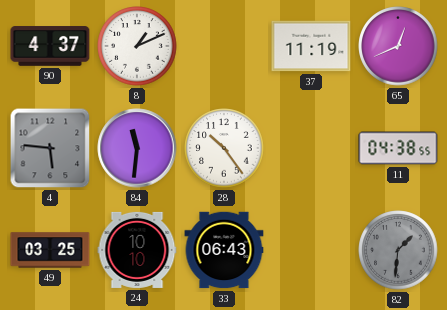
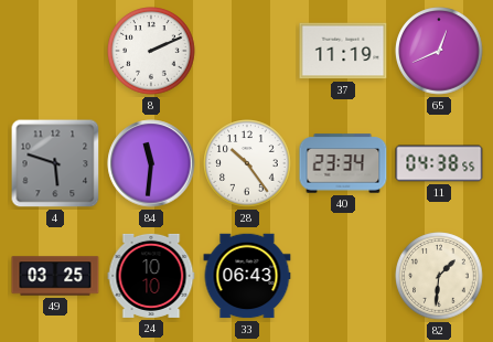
90: 4:37 -> none
8: 1:11 -> 2:11
4: 5:46 -> 5:48
40: none -> 23:34
82 dial: grey -> cream
